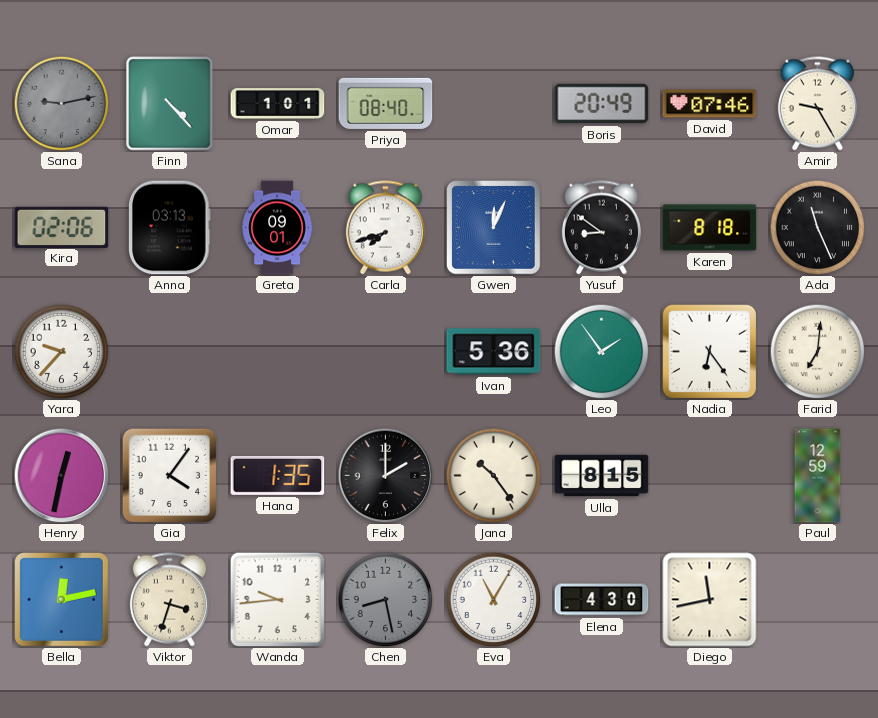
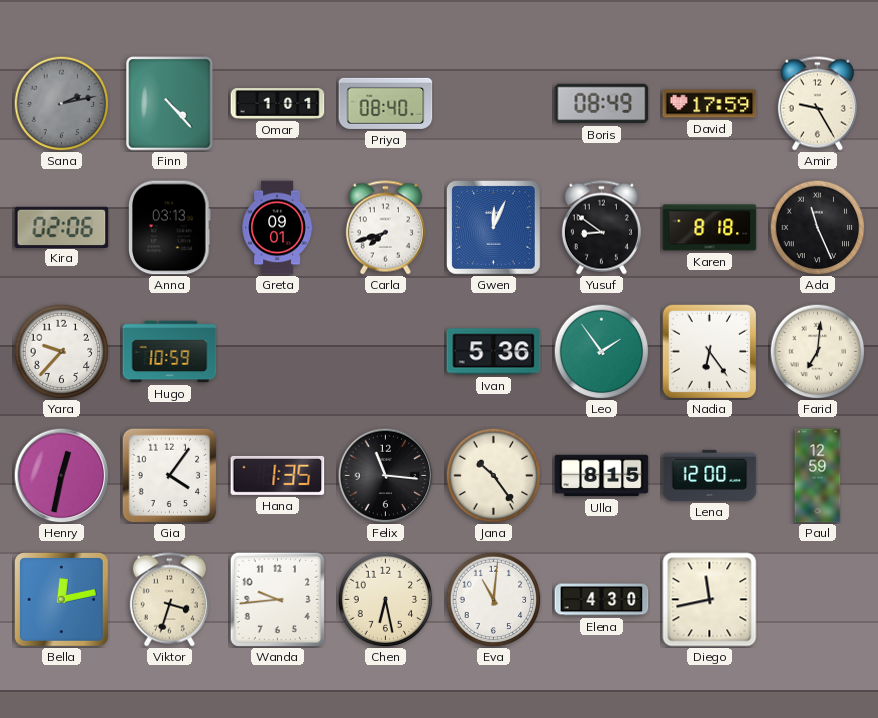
Sana: 9:13 -> 2:13
Boris: 20:49 -> 08:49
David: 07:46 -> 17:59
Hugo: none -> 10:59
Felix: 2:00 -> 11:16
Lena: none -> 12:00
Chen: 8:28 -> 6:28
Chen dial: grey -> cream
Eva: 11:05 -> 11:01
